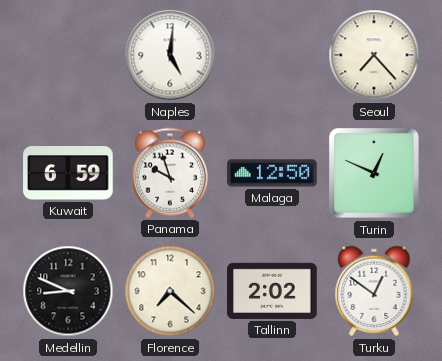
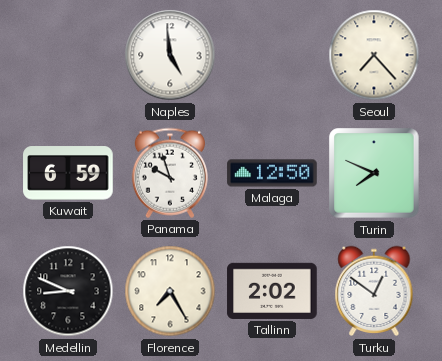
Naples: 5:01 -> 4:59
Turin: 12:49 -> 7:49
Florence: 7:22 -> 7:25
